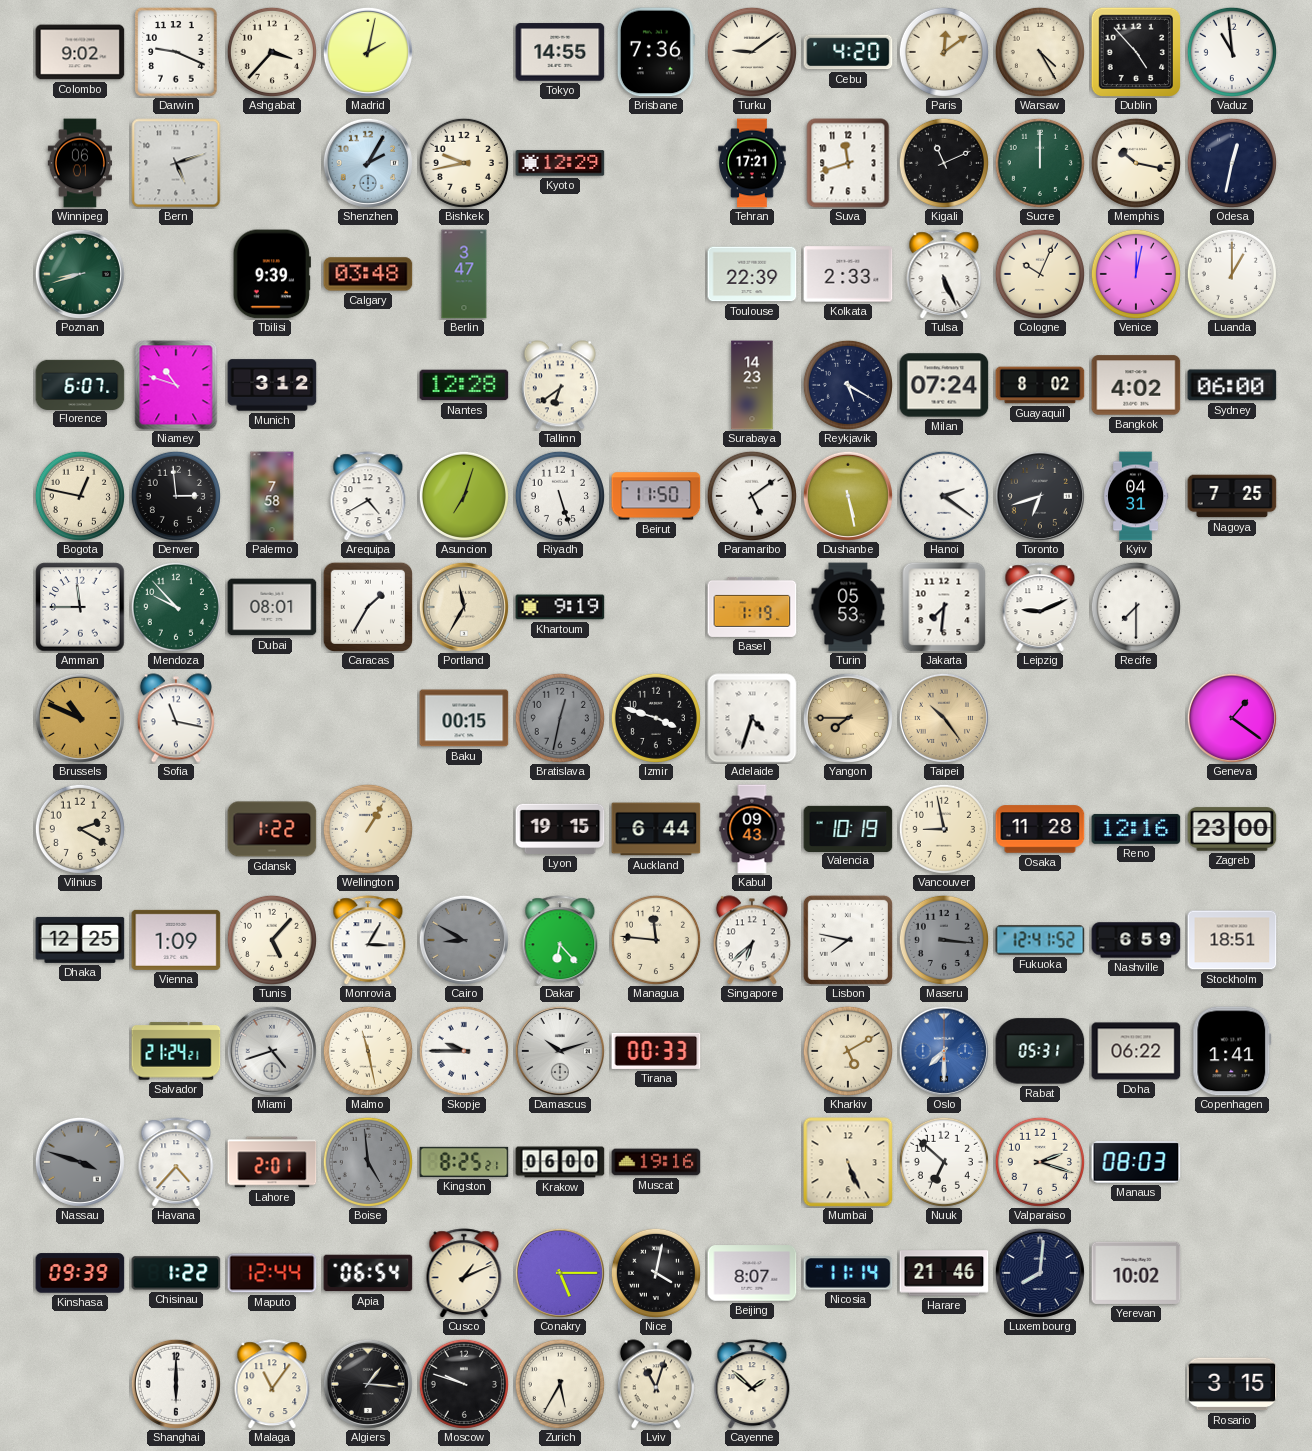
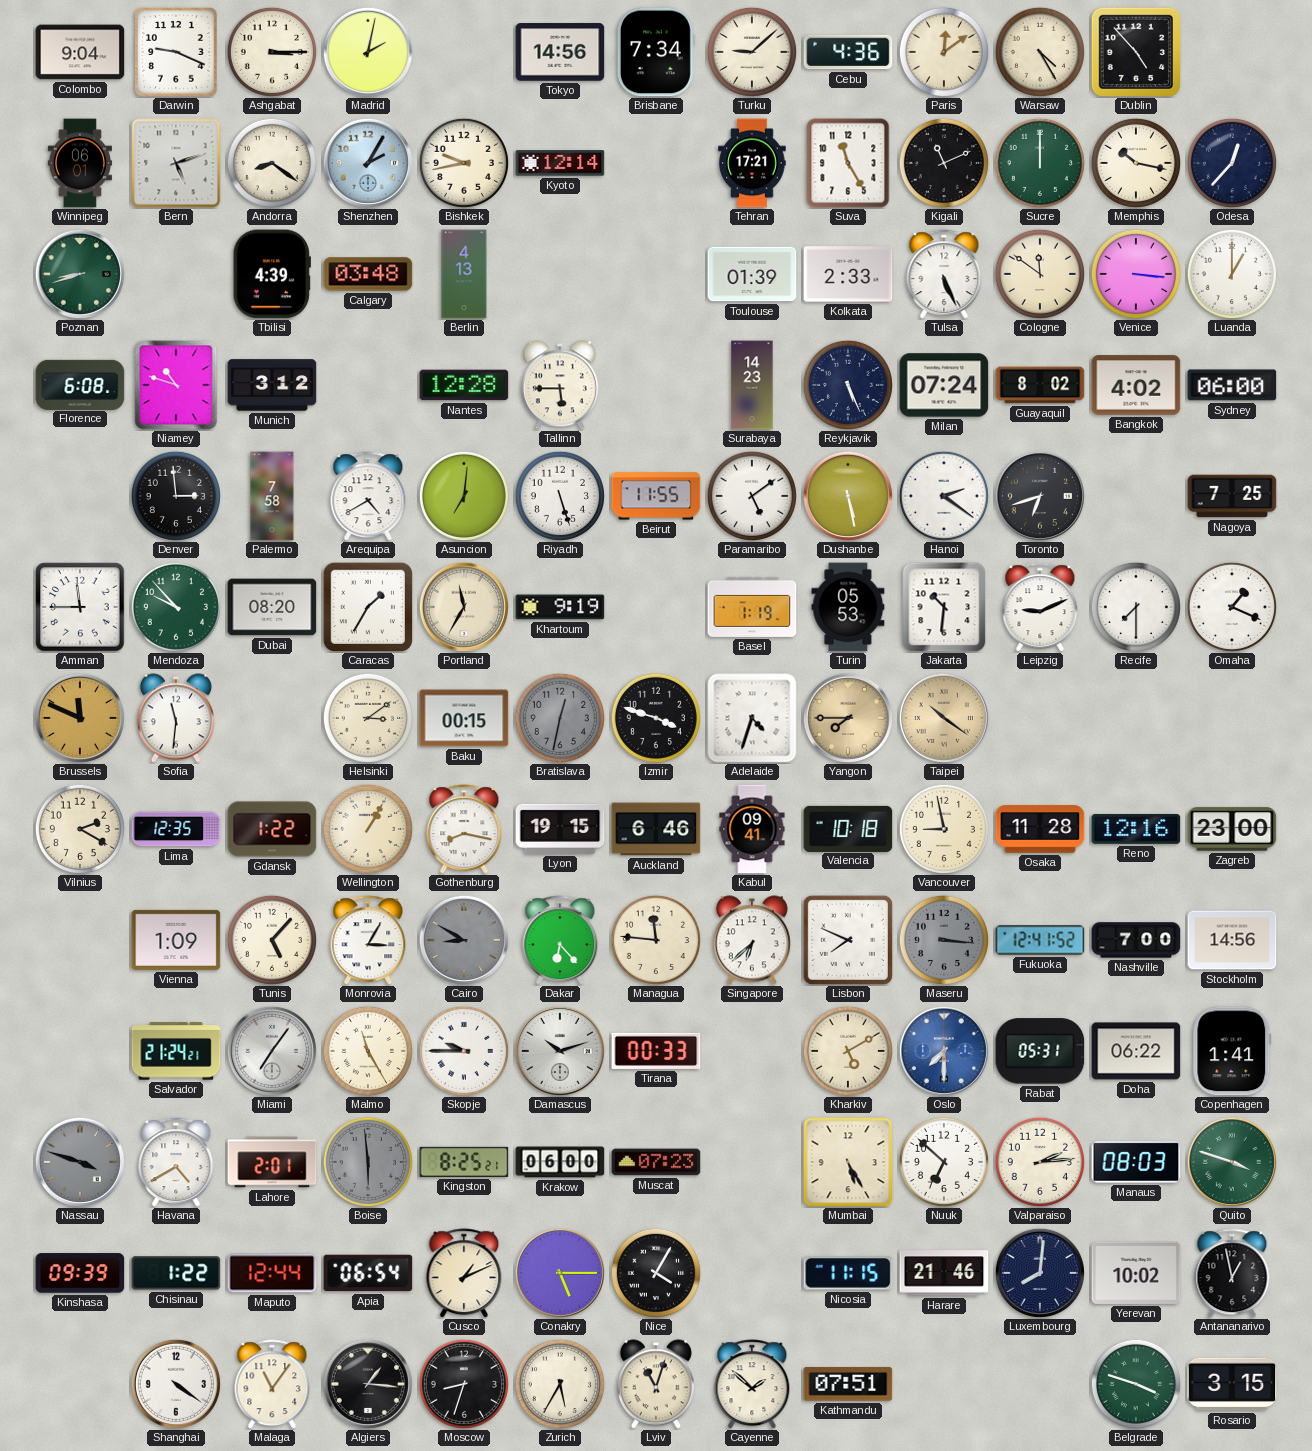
Colombo: 9:02 -> 9:04
Ashgabat: 3:37 -> 3:15
Tokyo: 14:55 -> 14:56
Brisbane: 7:36 -> 7:34
Turku: 9:09 -> 9:08
Cebu: 4:20 -> 4:36
Vaduz: 10:59 -> none
Andorra: none -> 8:21
Kyoto: 12:29 -> 12:14
Suva: 11:42 -> 11:25
Odesa: 12:32 -> 12:37
Tbilisi: 9:39 -> 4:39
Berlin: 3:47 -> 4:13
Toulouse: 22:39 -> 01:39
Cologne: 10:04 -> 11:51
Venice: 12:02 -> 3:16
Florence: 6:07 -> 6:08
Tallinn: 6:39 -> 5:45
Reykjavik: 5:20 -> 5:26
Bogota: 12:47 -> none
Asuncion: 7:03 -> 7:01
Beirut: 11:50 -> 11:55
Kyiv: 04:31 -> none
Dubai: 08:01 -> 08:20
Jakarta: 7:31 -> 10:31
Omaha: none -> 1:19
Brussels: 10:49 -> 11:49
Sofia: 11:17 -> 11:31
Helsinki: none -> 3:09
Taipei: 10:24 -> 10:21
Geneva: 1:21 -> none
Lima: none -> 12:35
Gothenburg: none -> 8:17
Auckland: 6:44 -> 6:46
Kabul: 09:43 -> 09:41
Valencia: 10:19 -> 10:18
Dhaka: 12:25 -> none
Lisbon: 7:47 -> 7:49
Nashville: 6:59 -> 7:00
Stockholm: 18:51 -> 14:56
Miami: 4:42 -> 7:06
Malmo: 11:28 -> 11:25
Havana: 4:37 -> 4:40
Boise: 4:59 -> 5:59
Muscat: 19:16 -> 07:23
Mumbai: 5:26 -> 5:25
Valparaiso: 2:18 -> 2:14
Quito: none -> 3:48
Nice: 4:02 -> 4:05
Beijing: 8:07 -> none
Nicosia: 11:14 -> 11:15
Antananarivo: none -> 12:58
Shanghai: 6:00 -> 4:21
Moscow: 9:48 -> 8:33
Kathmandu: none -> 07:51
Belgrade: none -> 3:48
